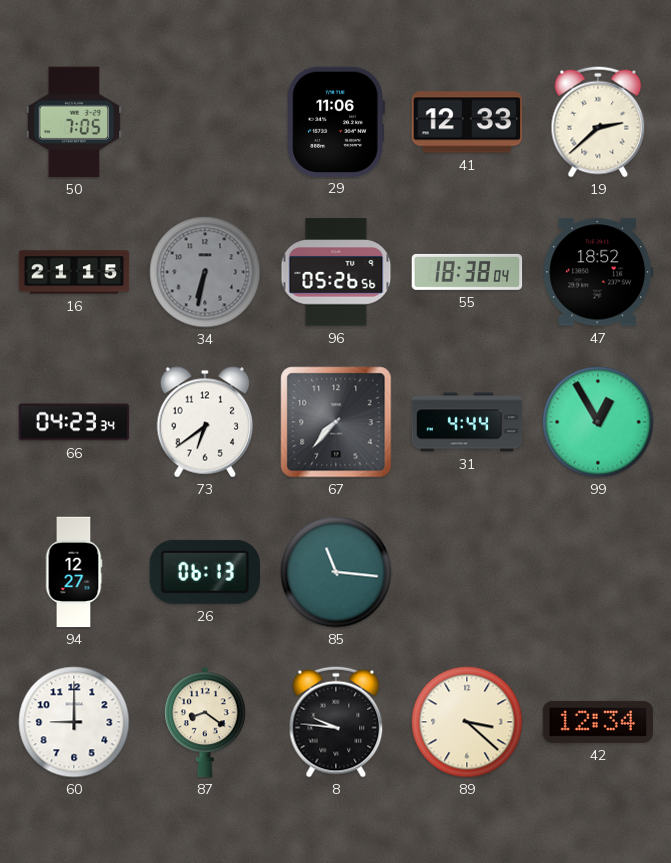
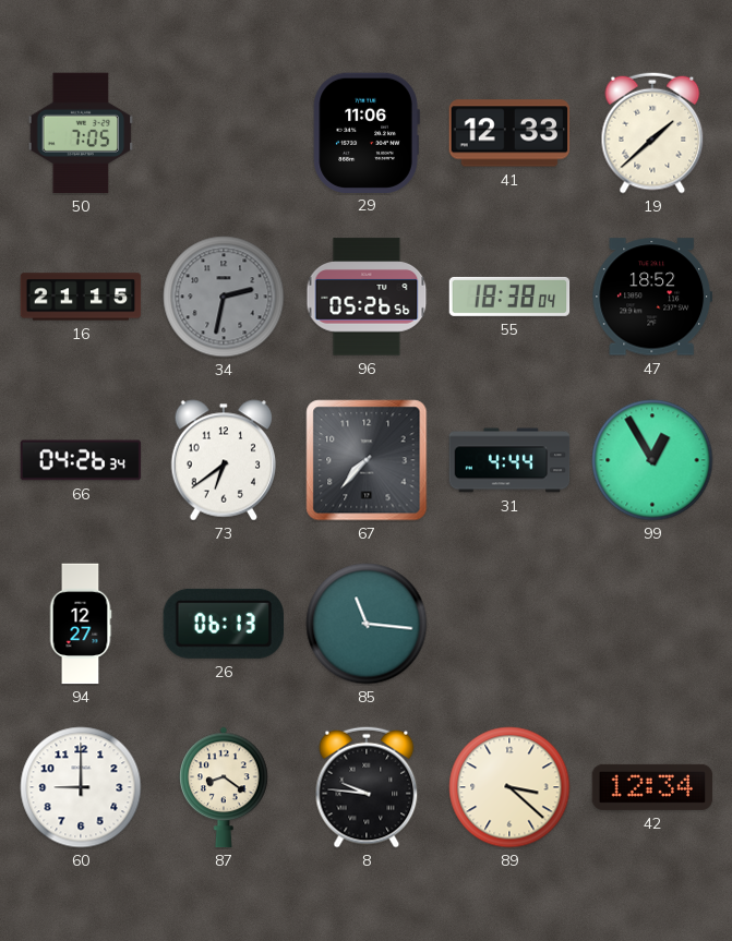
19: 2:38 -> 1:38
34: 6:32 -> 2:32
66: 04:23 -> 04:26
